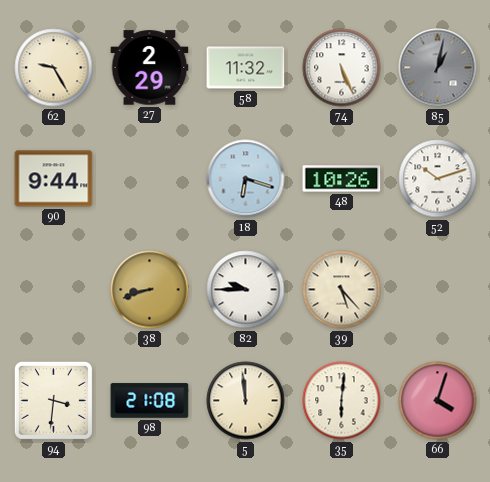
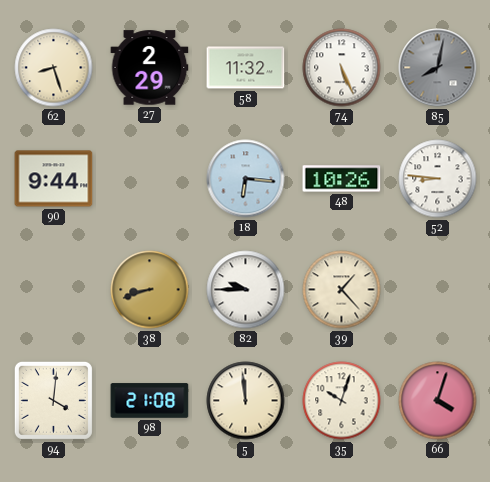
62: 9:25 -> 8:27
85: 1:02 -> 8:02
18: 6:18 -> 6:16
52: 10:12 -> 8:46
39: 5:23 -> 1:23
94: 3:31 -> 4:01
35: 6:01 -> 10:03
